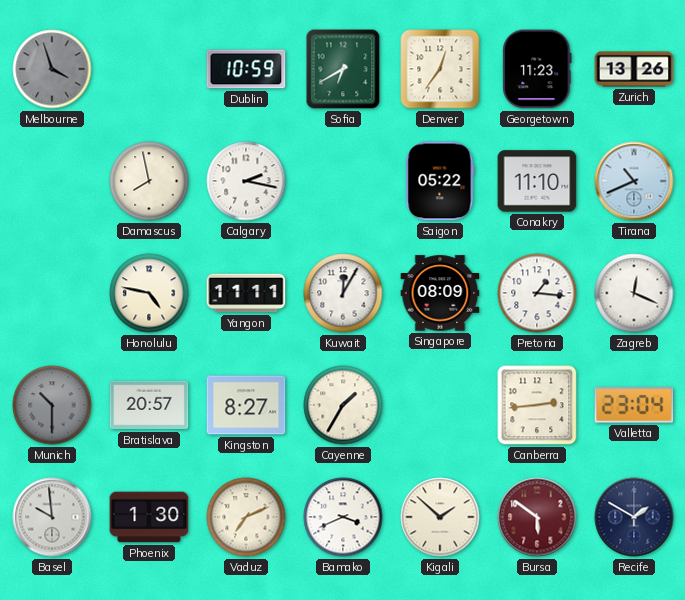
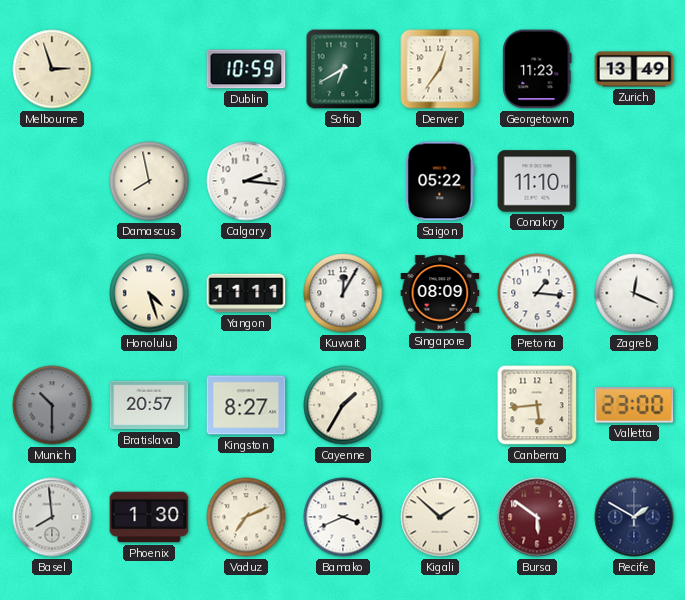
Melbourne: 3:57 -> 2:57
Melbourne dial: grey -> cream
Zurich: 13:26 -> 13:49
Calgary: 2:17 -> 2:16
Tirana: 10:41 -> none
Honolulu: 4:47 -> 4:27
Canberra: 2:44 -> 5:44
Valletta: 23:04 -> 23:00
Basel: 9:59 -> 7:59
